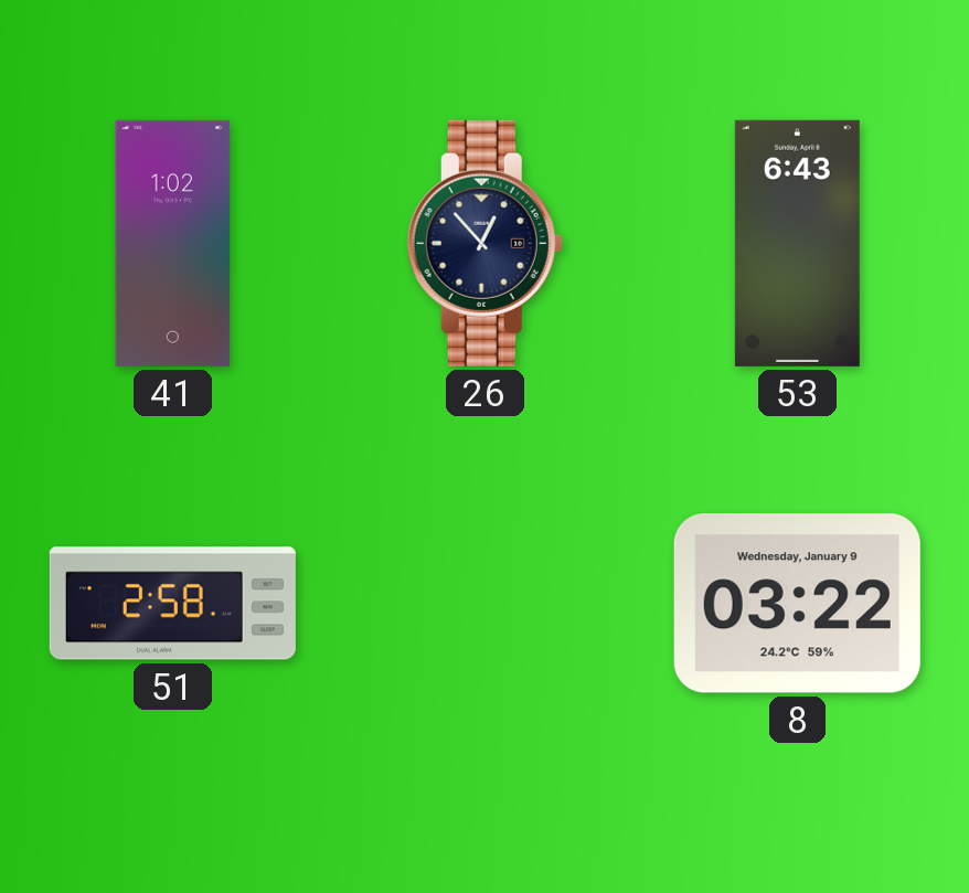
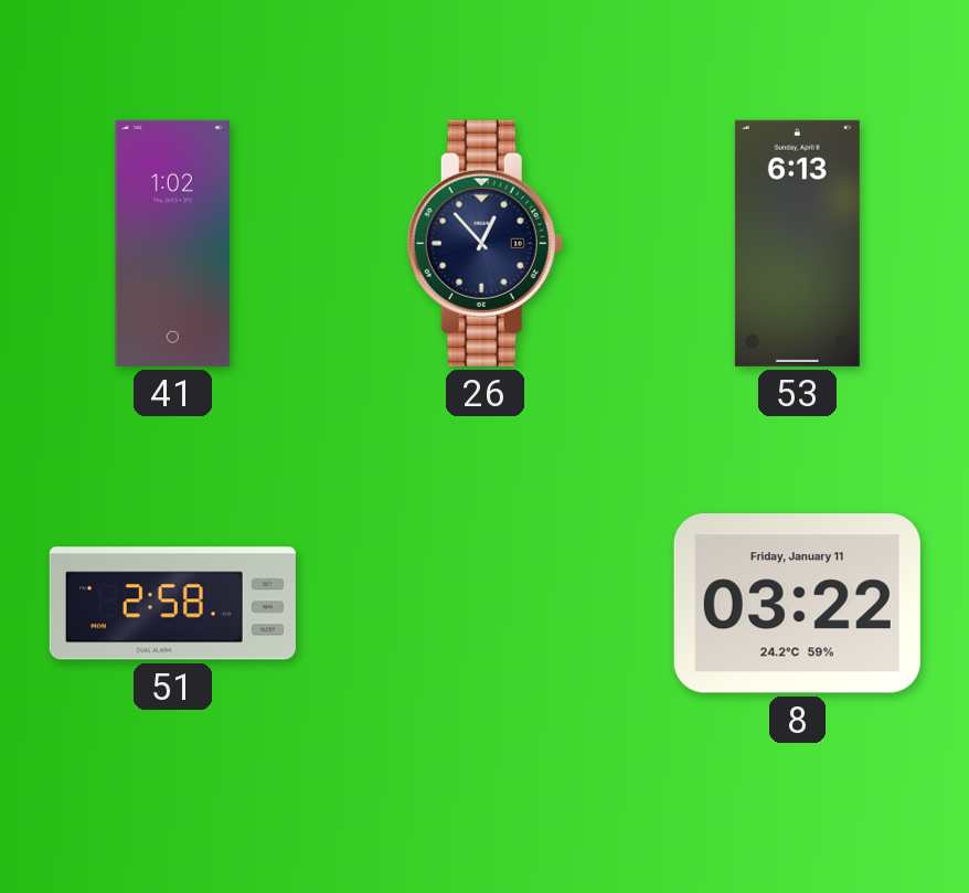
53: 6:43 -> 6:13
8 date: Wednesday, January 9 -> Friday, January 11
